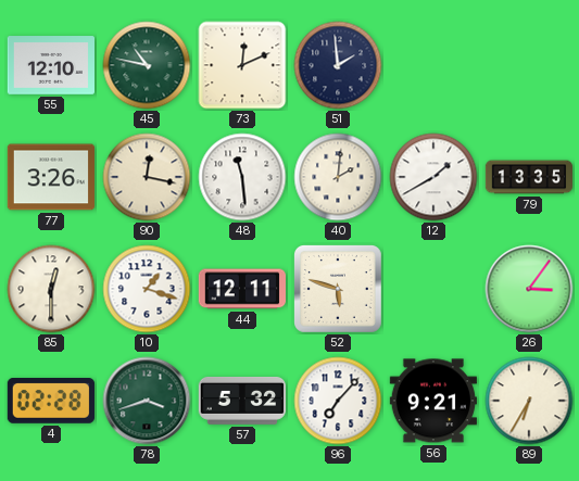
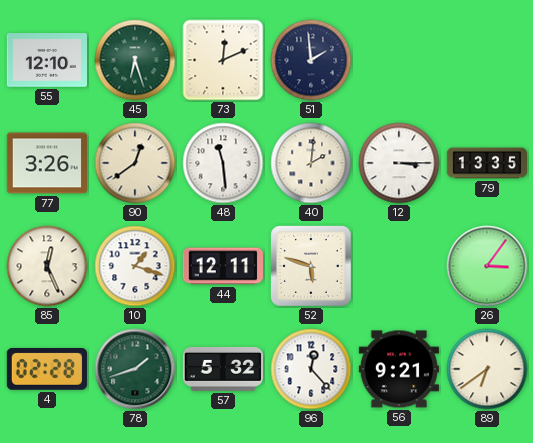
45: 10:47 -> 6:27
90: 12:17 -> 12:39
12: 1:40 -> 3:15
85: 12:30 -> 12:26
78: 3:42 -> 1:42
96: 7:07 -> 12:23
89: 6:35 -> 6:39
